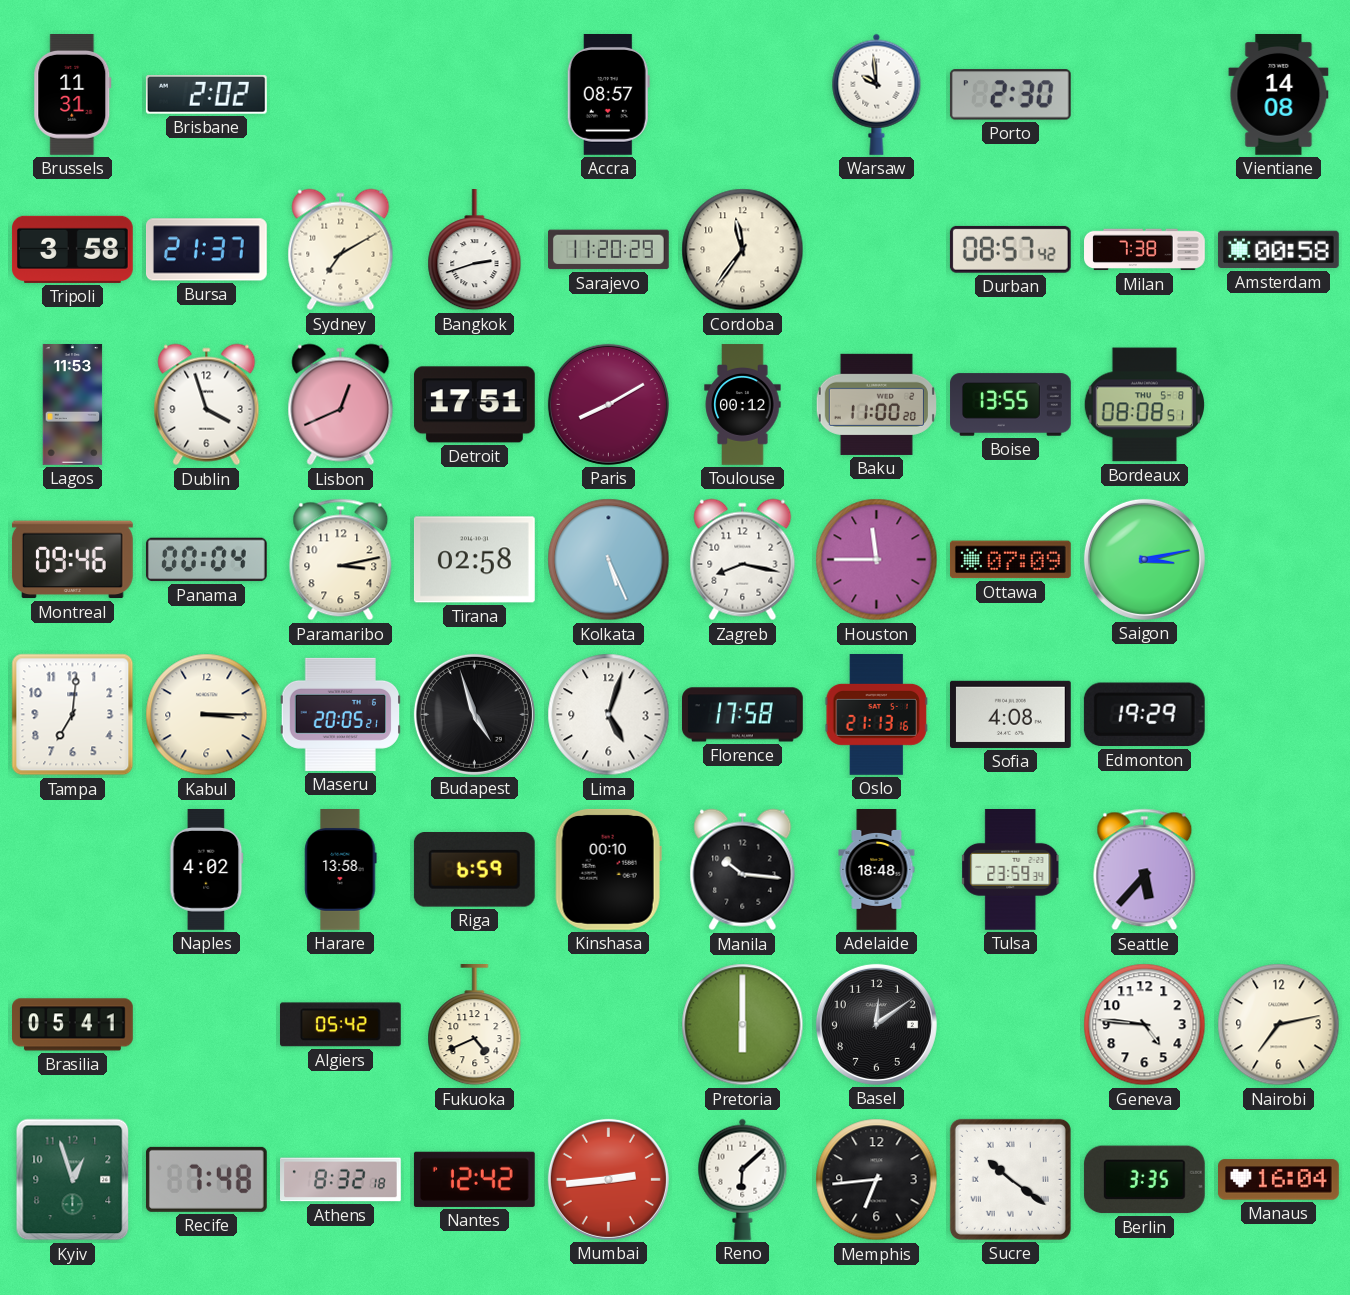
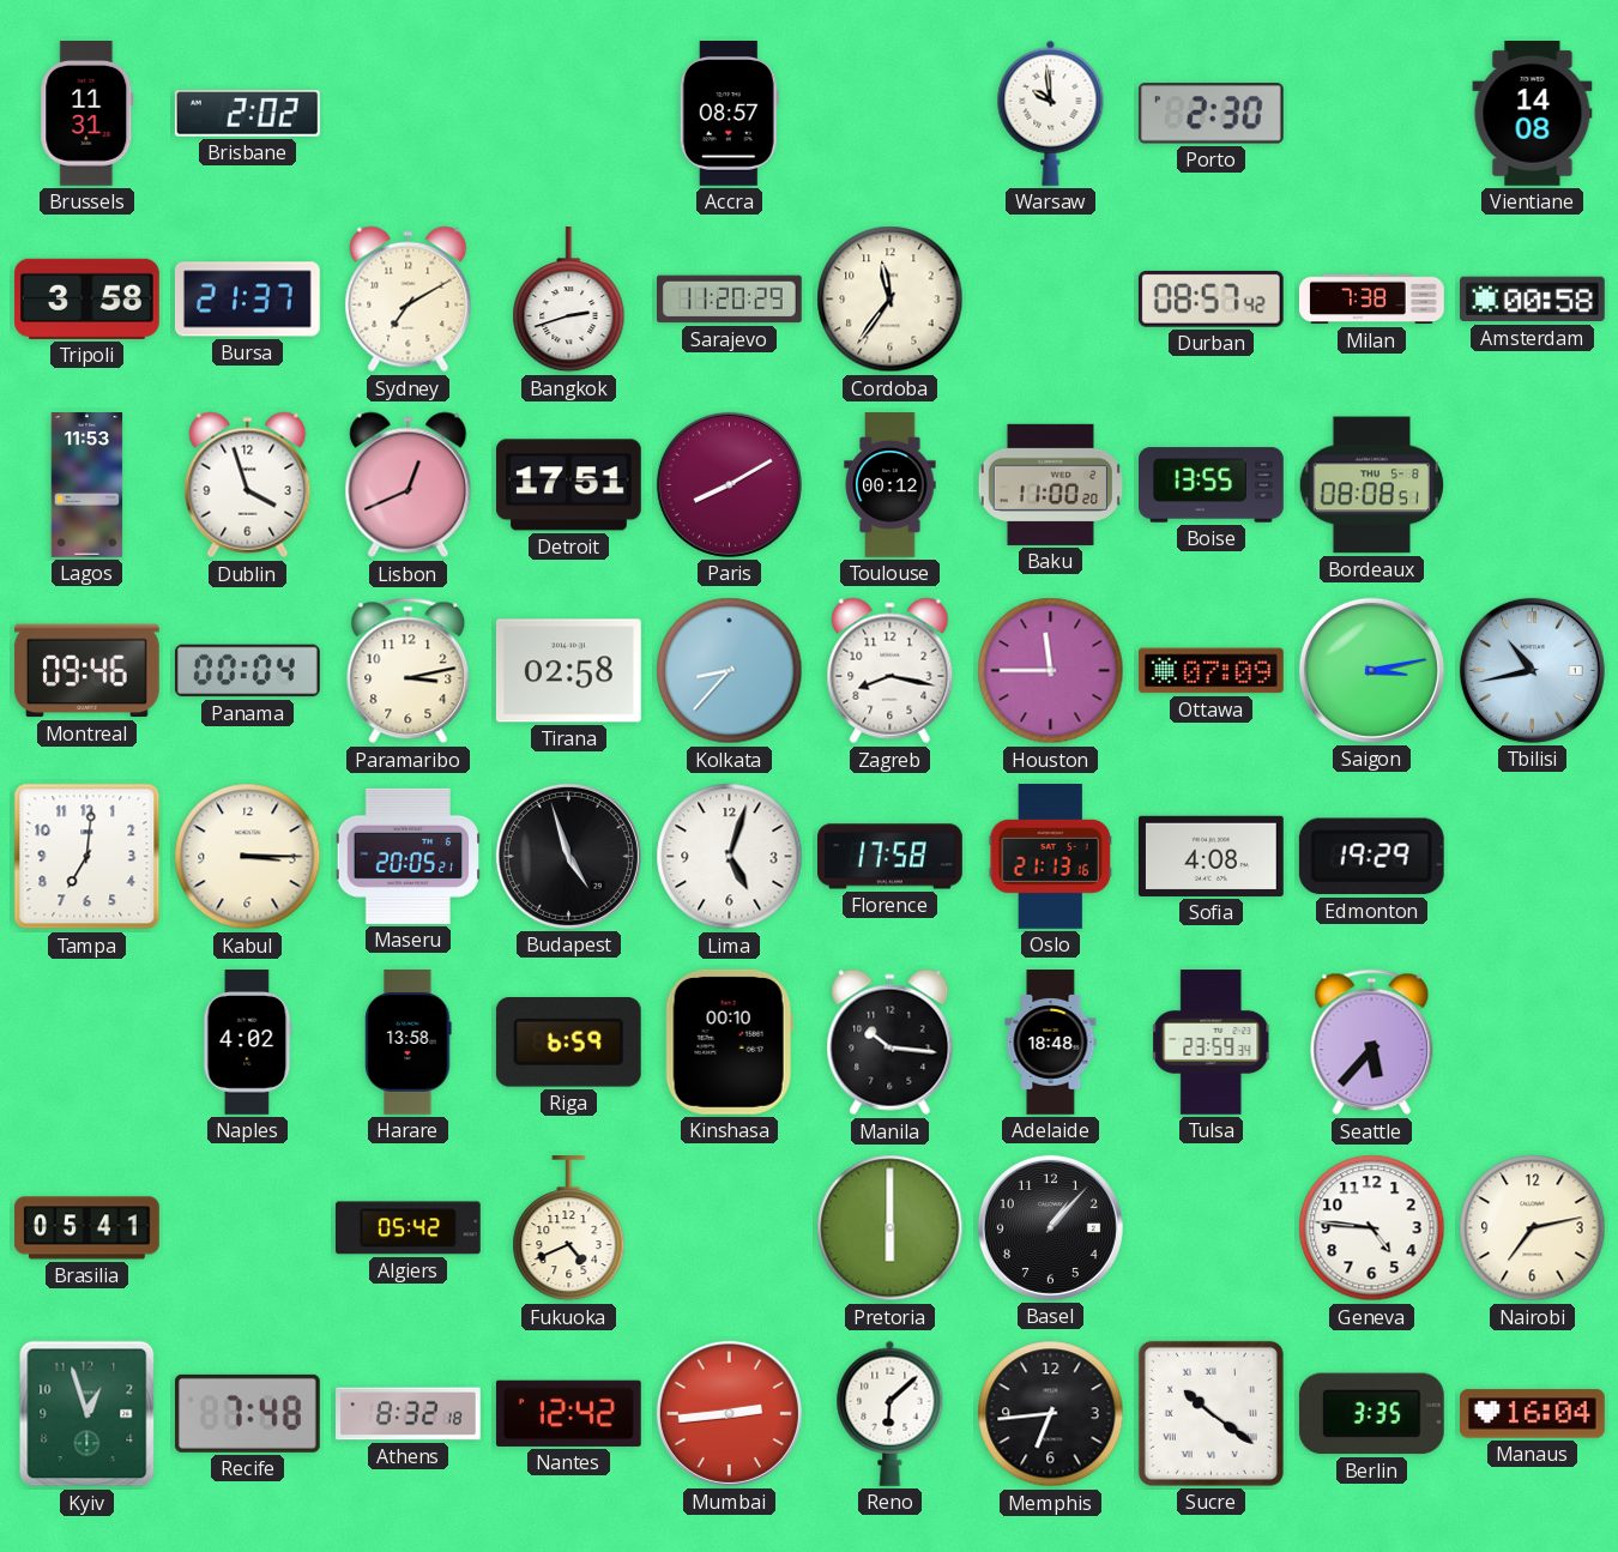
Kolkata: 5:26 -> 8:37
Tbilisi: none -> 10:43
Basel: 12:09 -> 1:07
